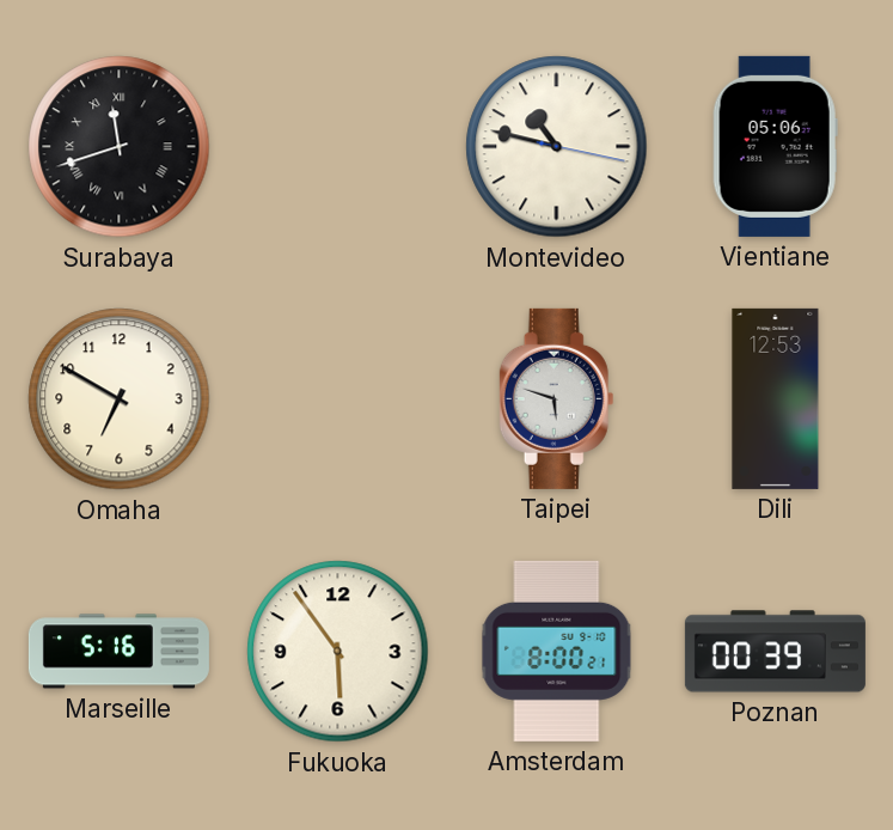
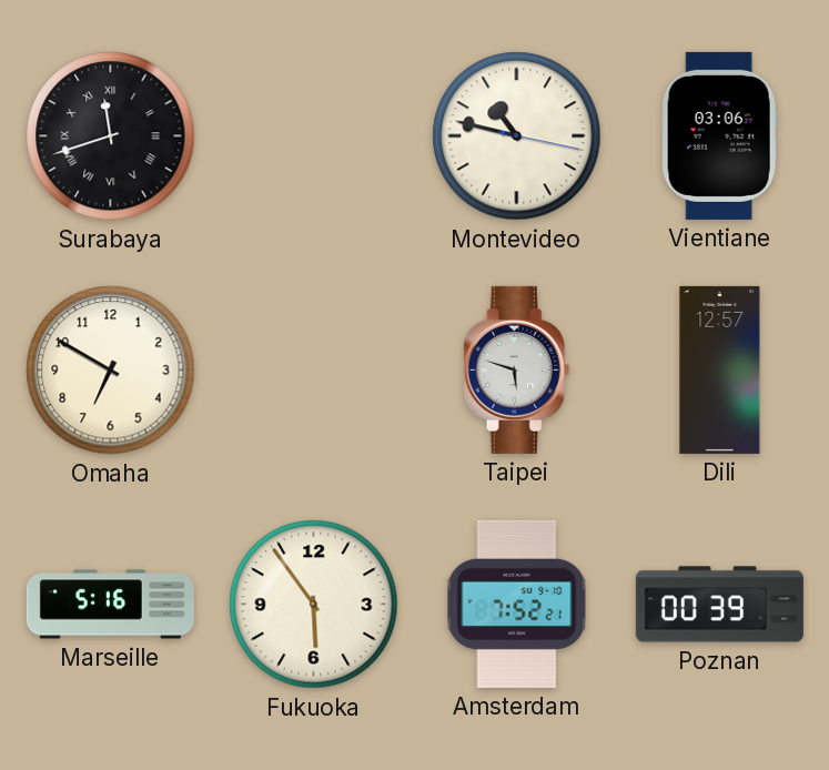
Vientiane: 05:06 -> 03:06
Dili: 12:53 -> 12:57
Amsterdam: 8:00 -> 7:52
